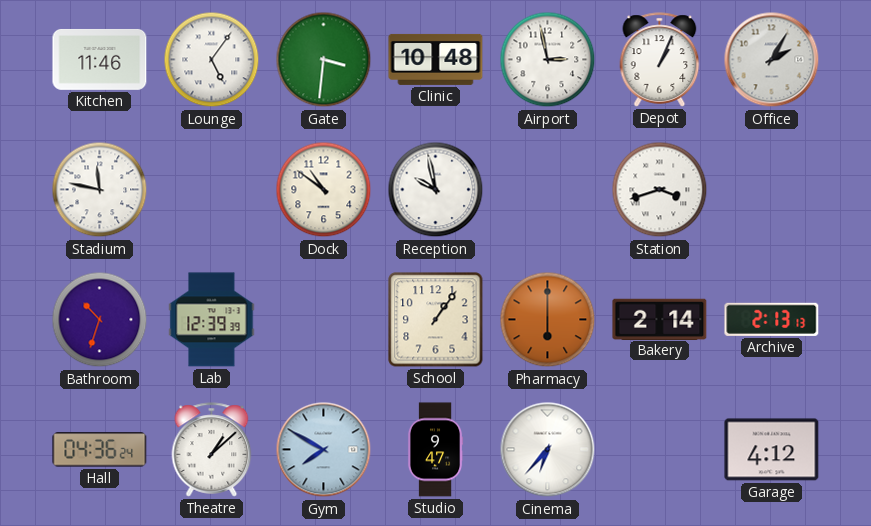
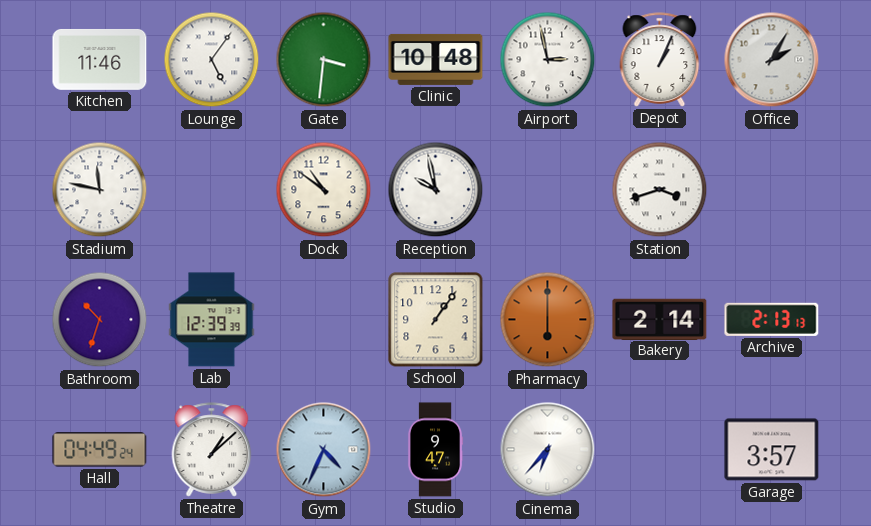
Hall: 04:36 -> 04:49
Gym: 7:50 -> 4:34
Garage: 4:12 -> 3:57
